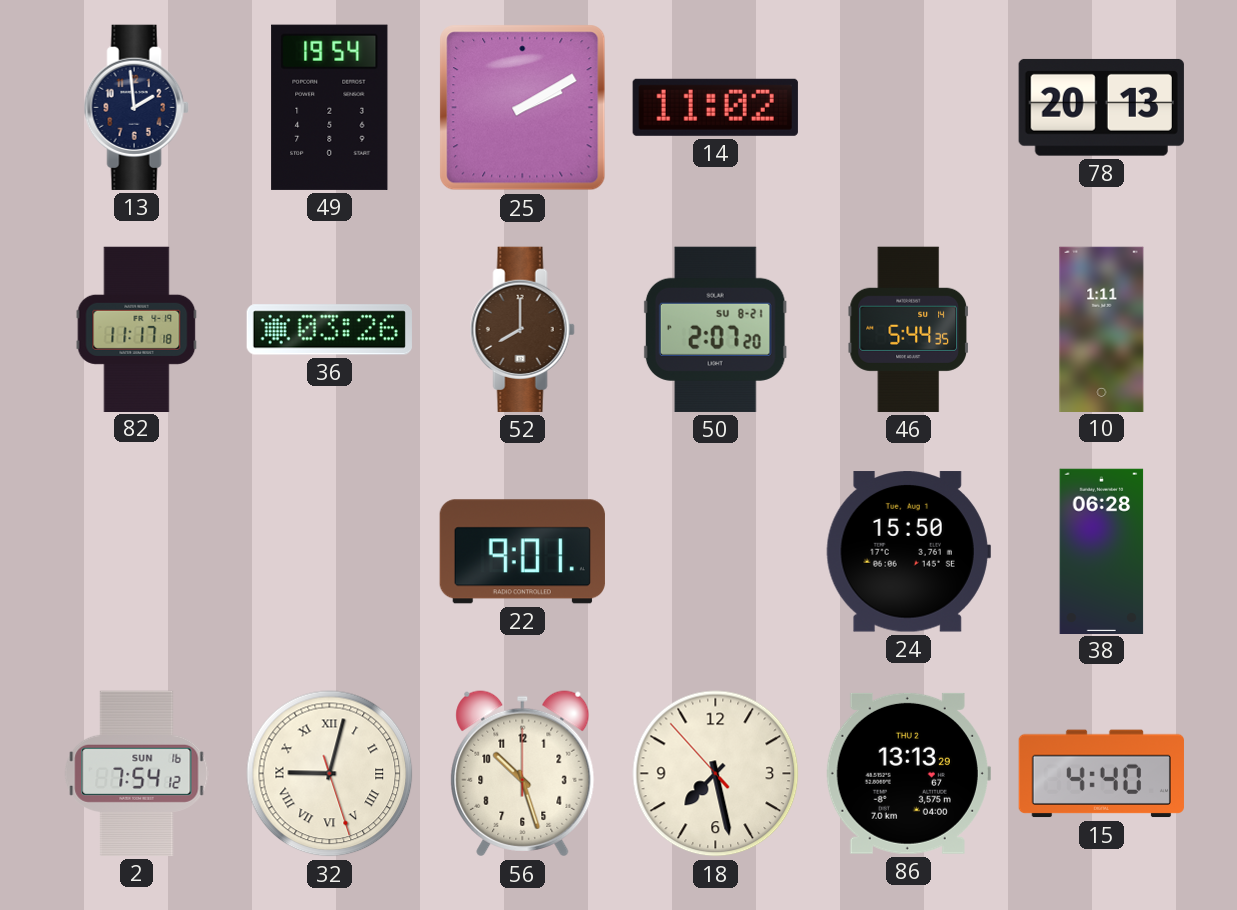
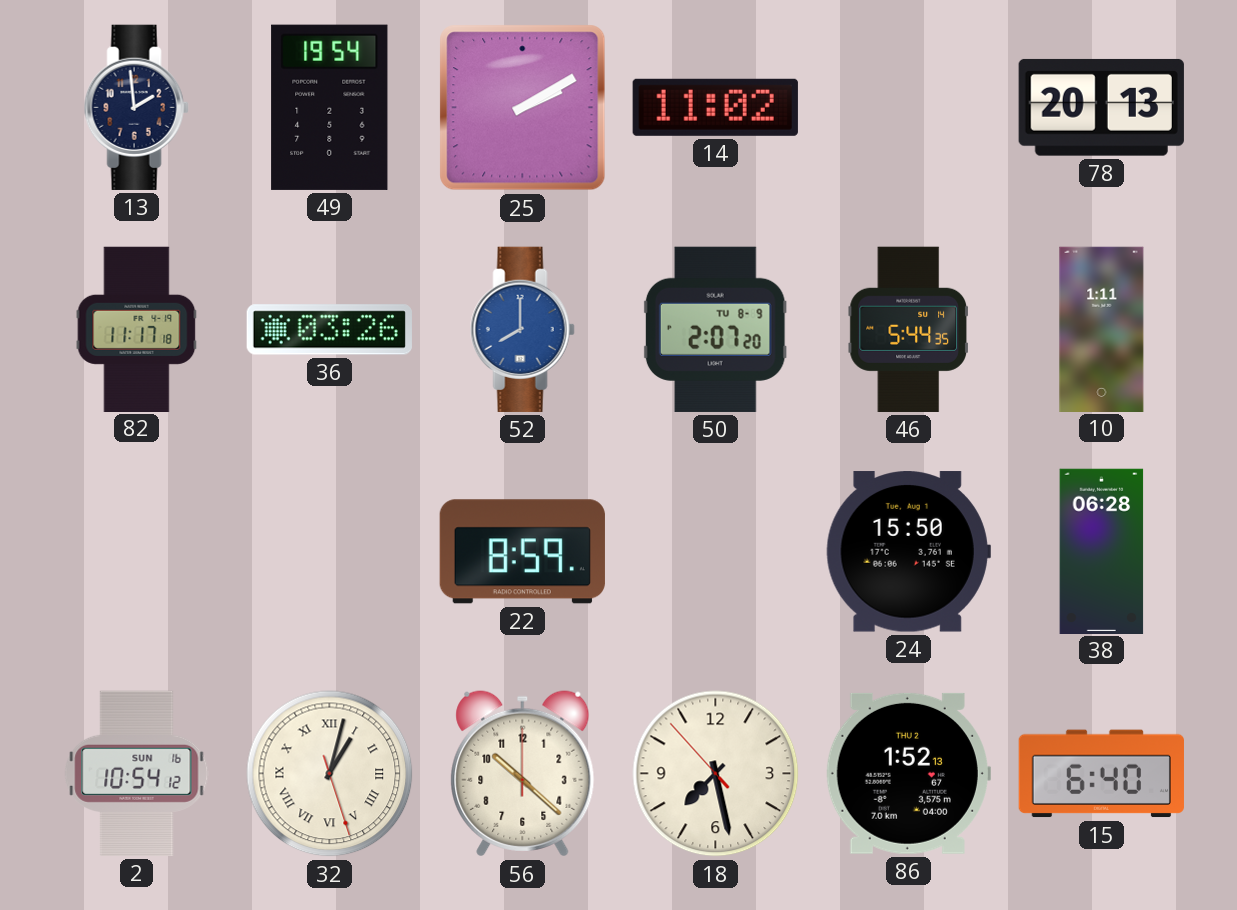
52 dial: brown -> blue
50 date: SU 8-21 -> TU 8-9
22: 9:01 -> 8:59
2: 7:54 -> 10:54
32: 9:02 -> 1:02
56: 10:27 -> 10:22
86: 13:13 -> 1:52
15: 4:40 -> 6:40
